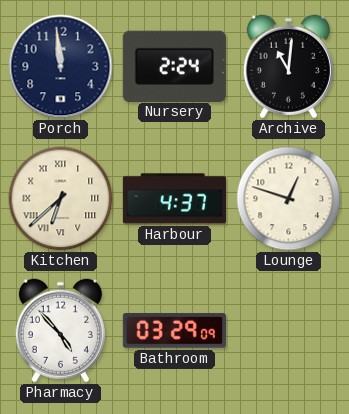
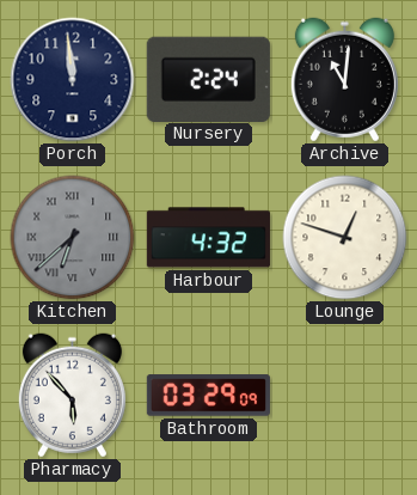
Kitchen dial: cream -> grey
Harbour: 4:37 -> 4:32
Pharmacy: 4:53 -> 5:53
